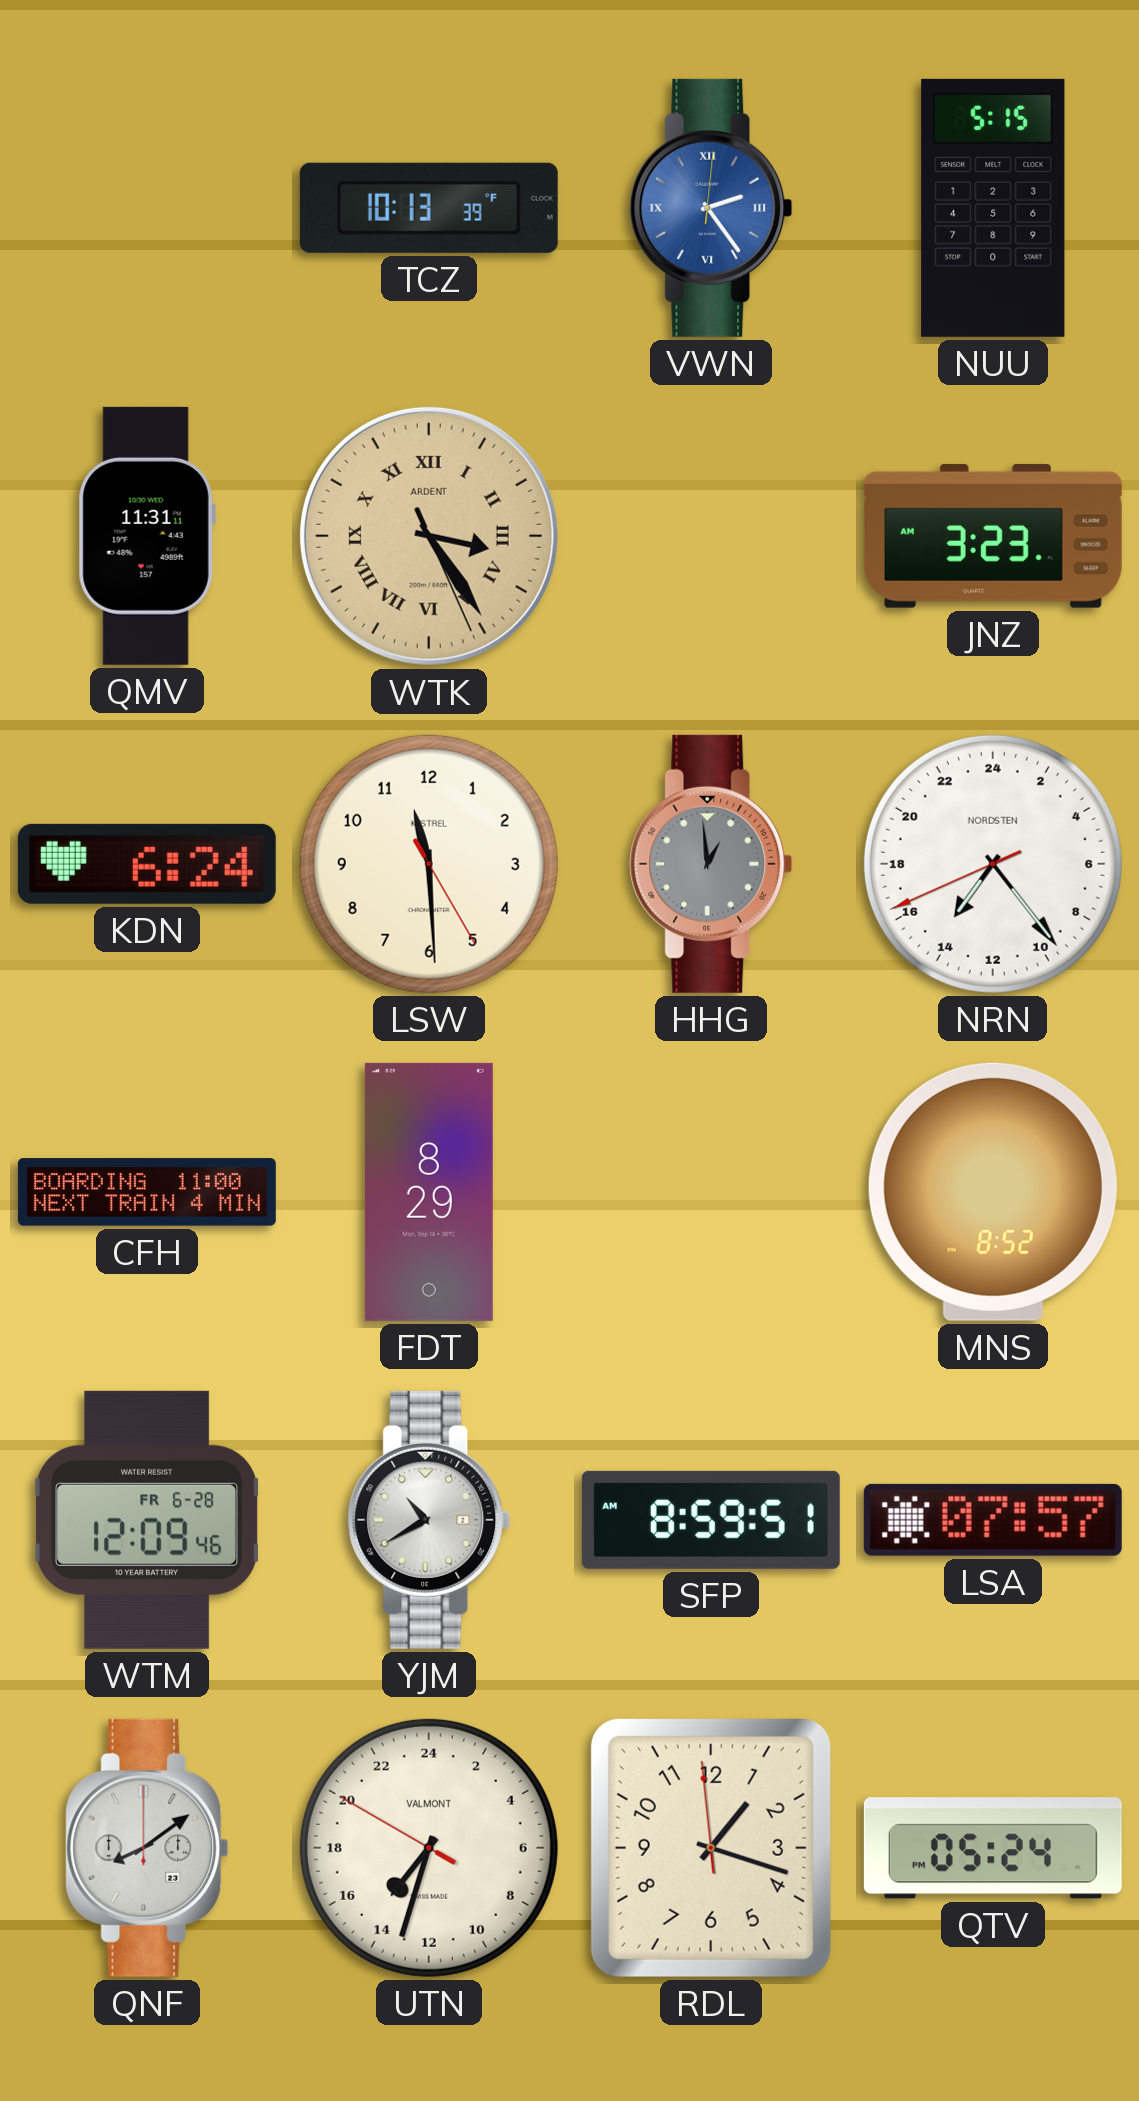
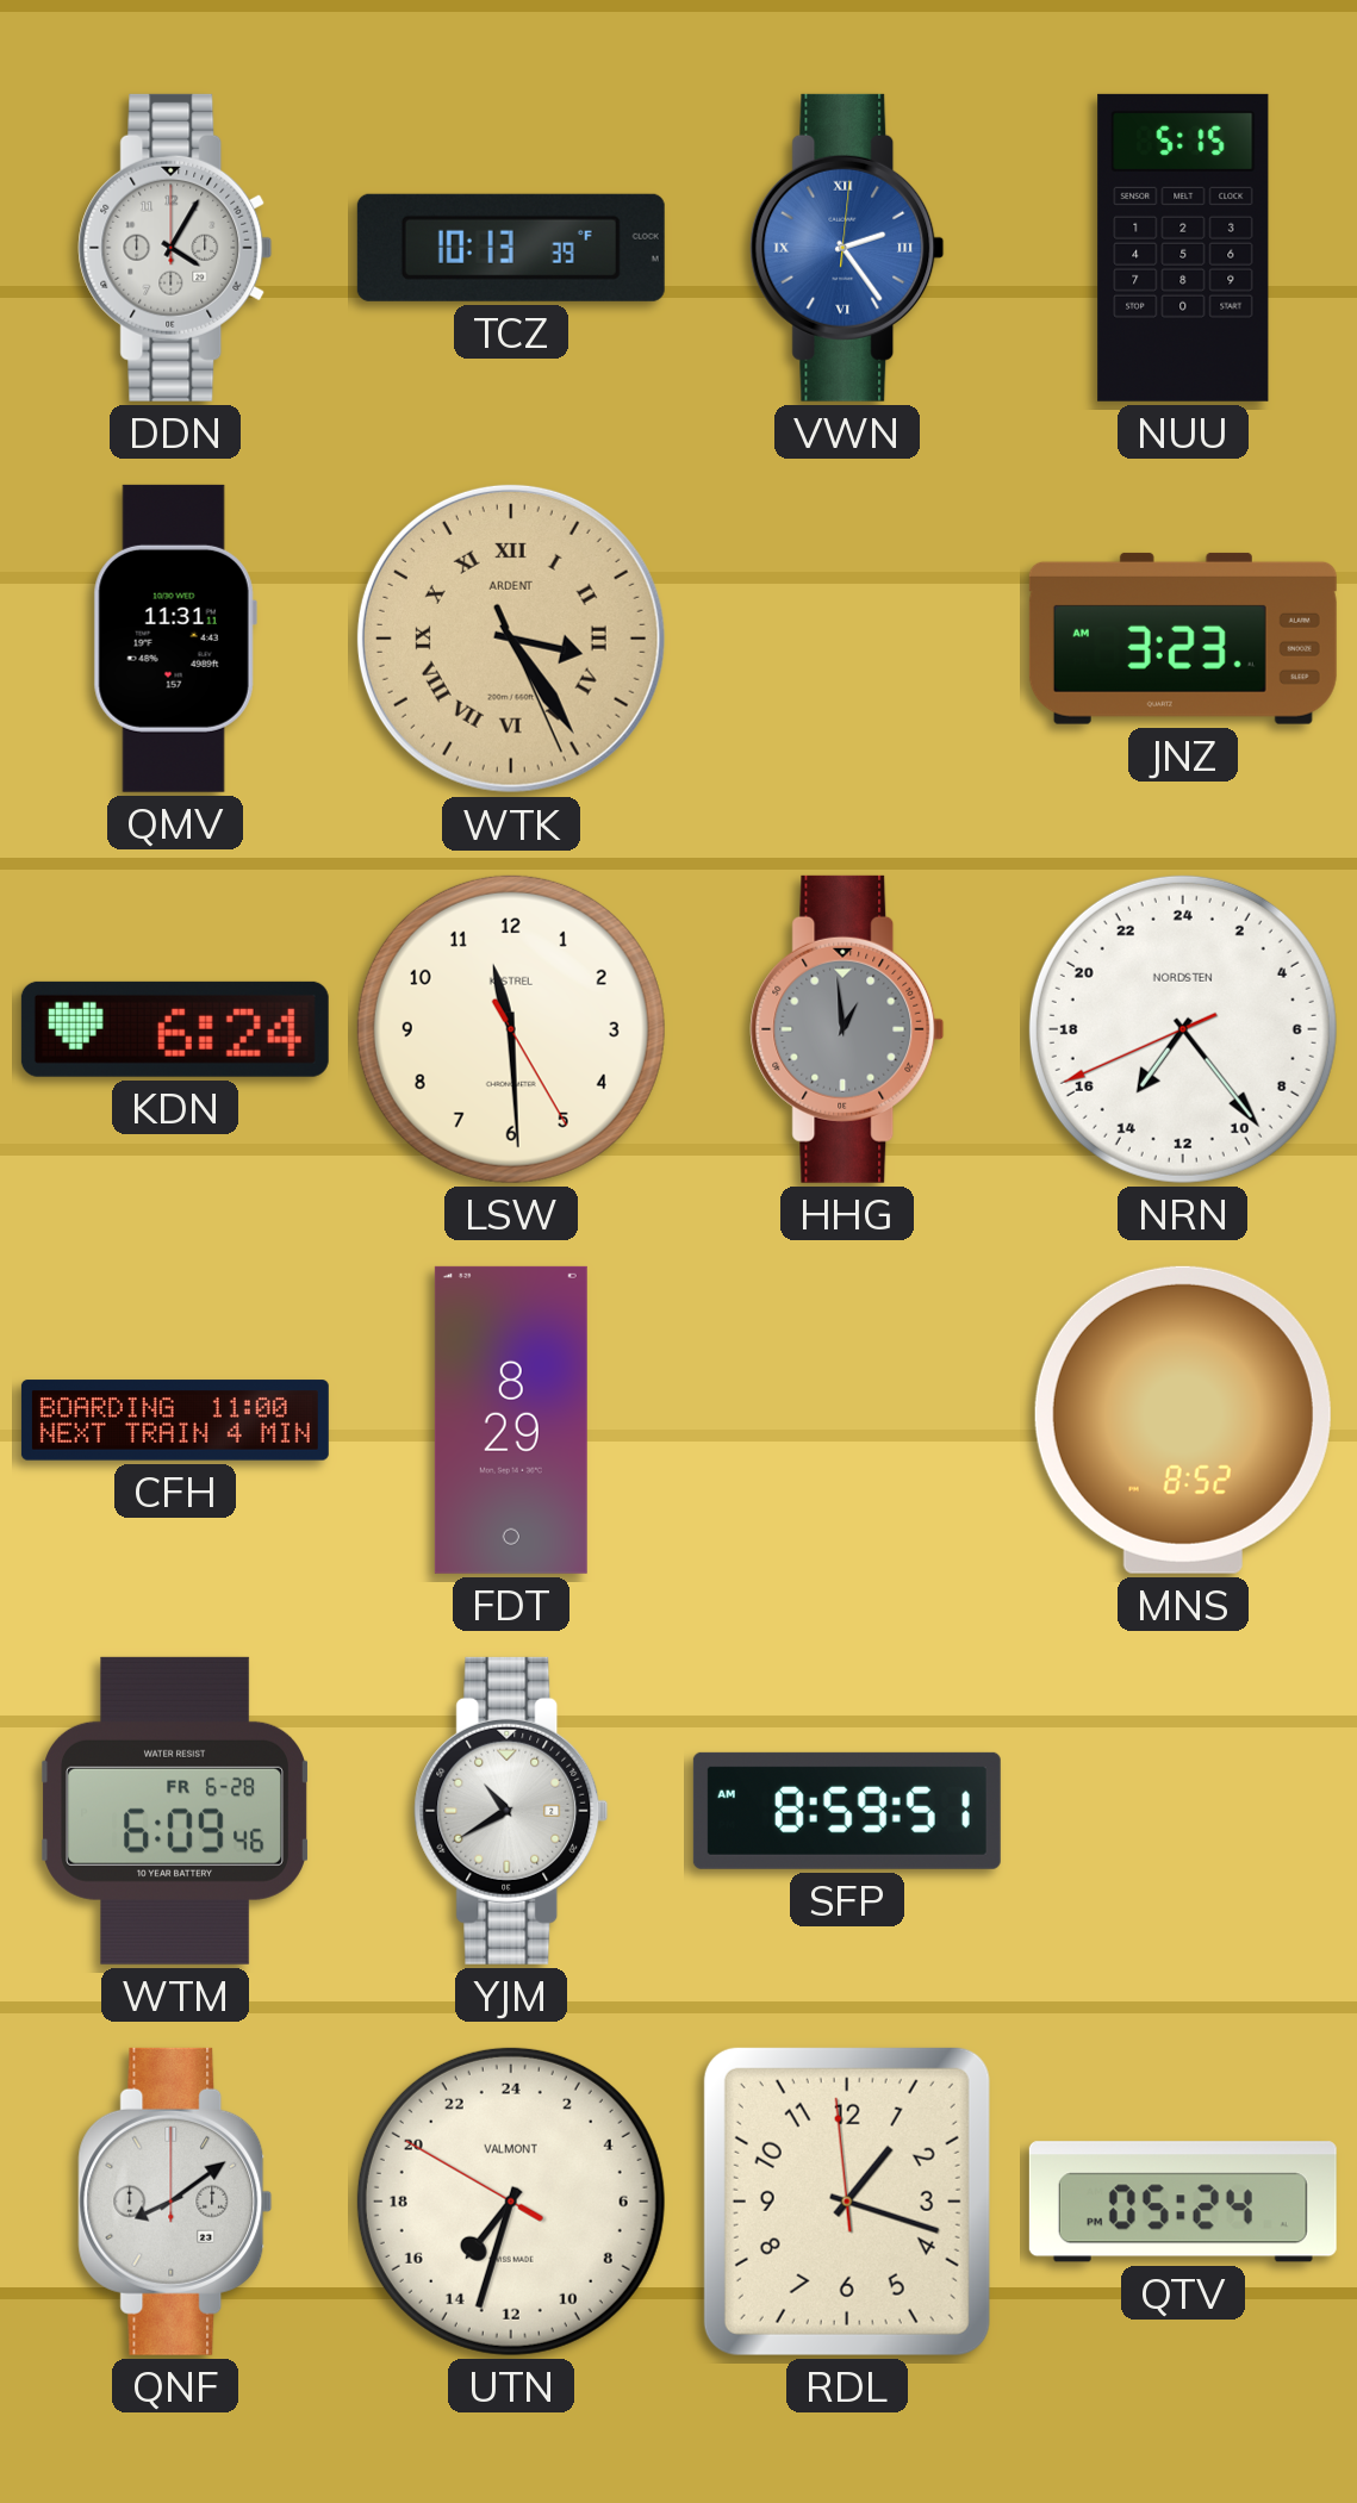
DDN: none -> 4:05
WTM: 12:09 -> 6:09
LSA: 07:57 -> none
